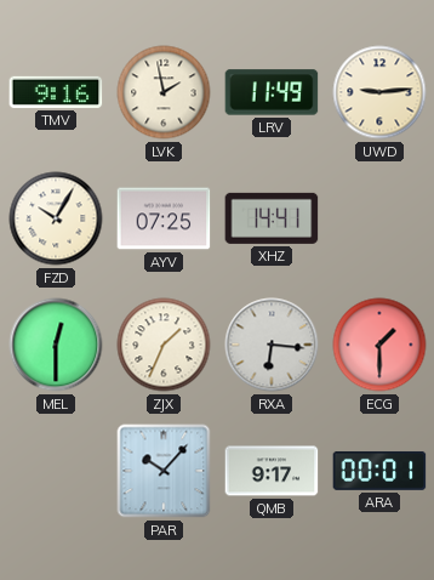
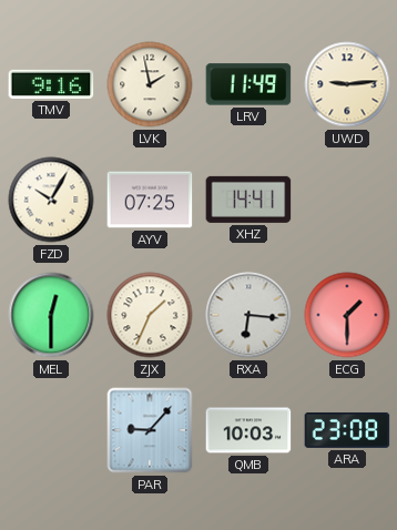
PAR: 10:07 -> 9:07
QMB: 9:17 -> 10:03
ARA: 00:01 -> 23:08
